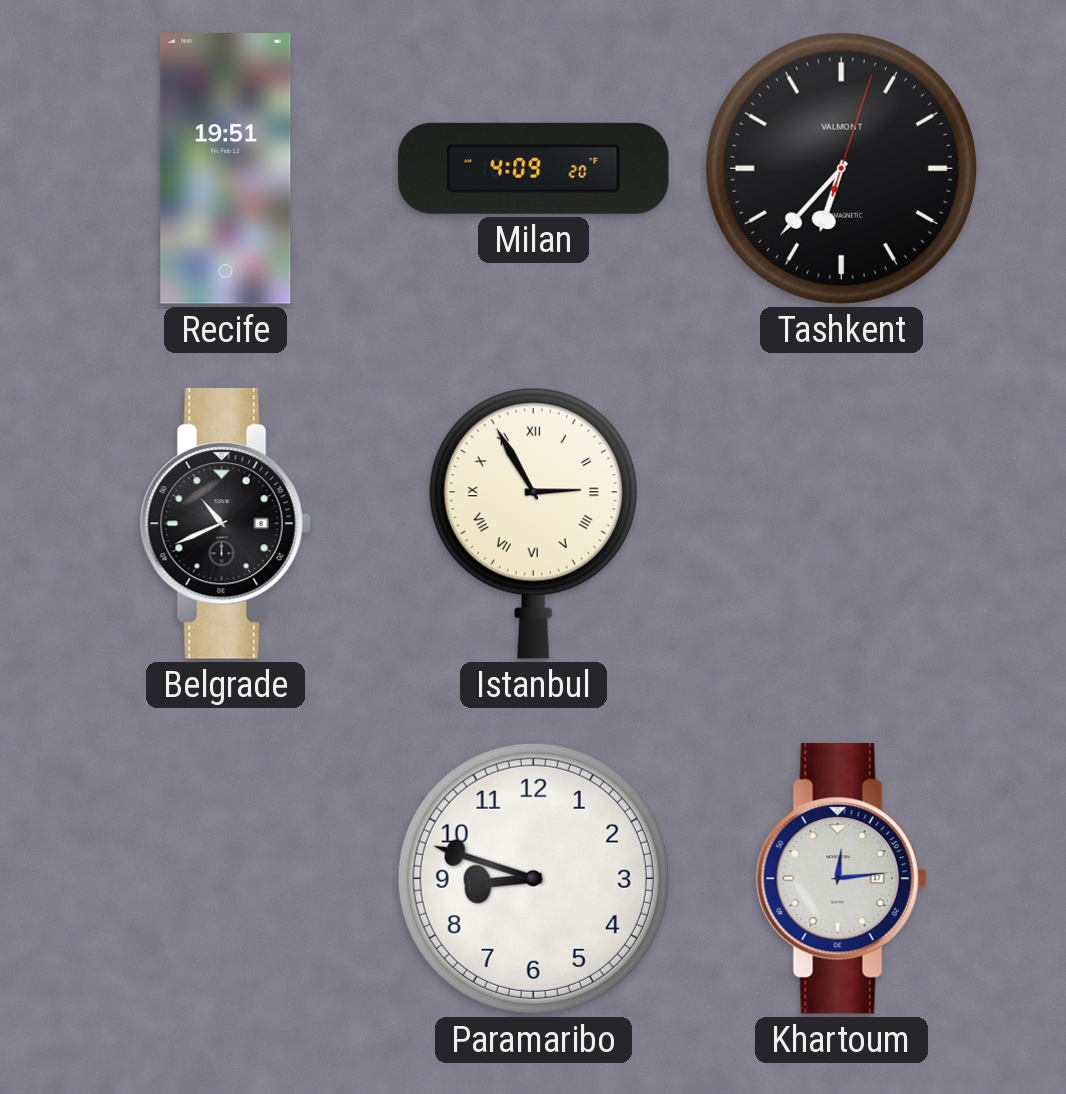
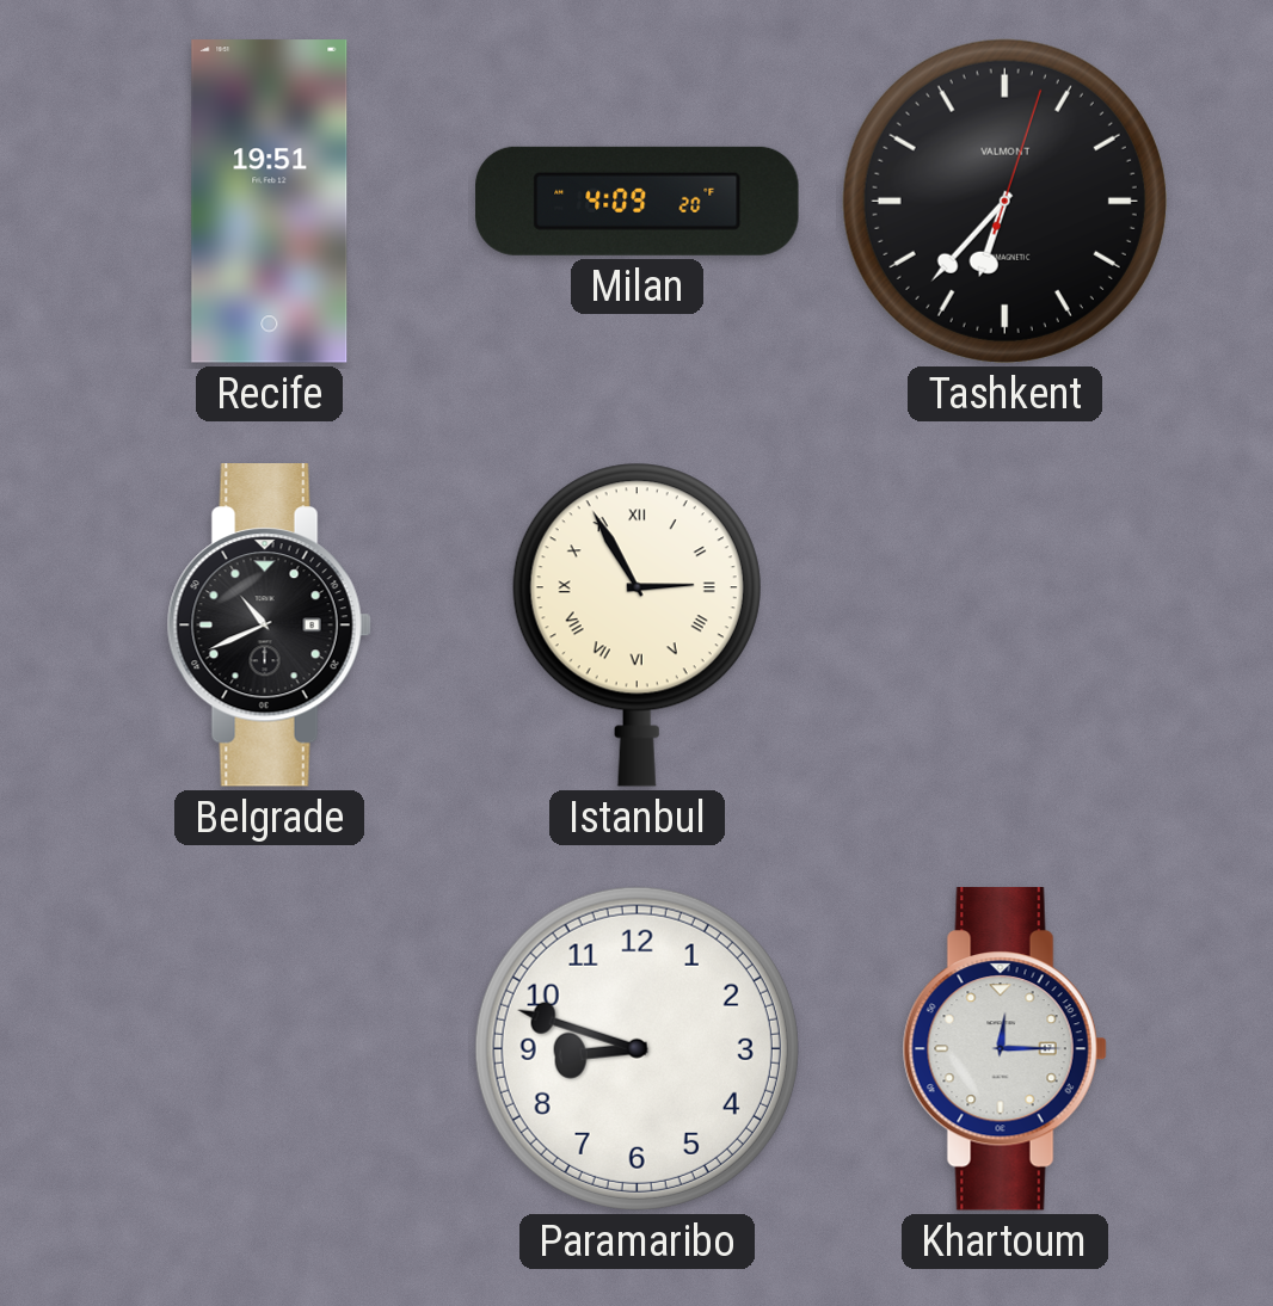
Khartoum: 12:14 -> 12:15
